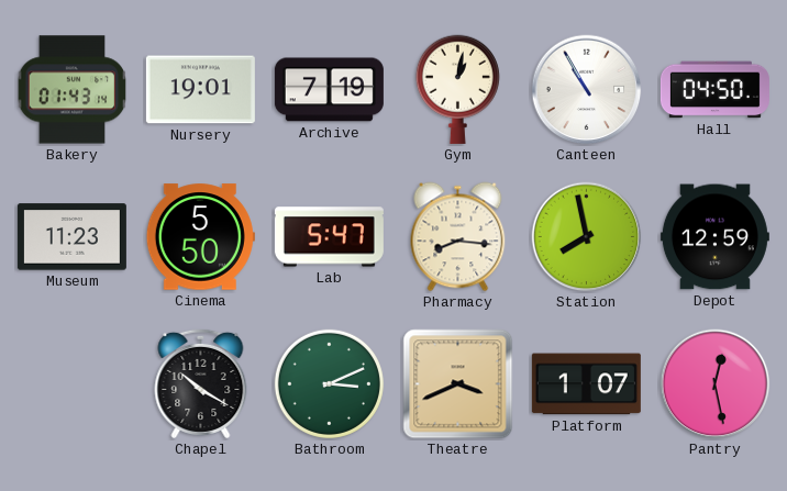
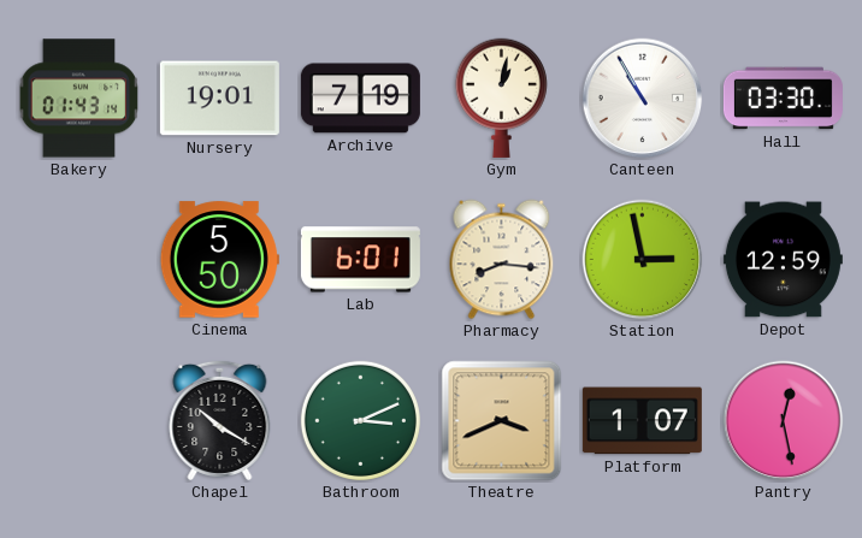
Hall: 04:50 -> 03:30
Museum: 11:23 -> none
Lab: 5:47 -> 6:01
Station: 7:58 -> 2:58
